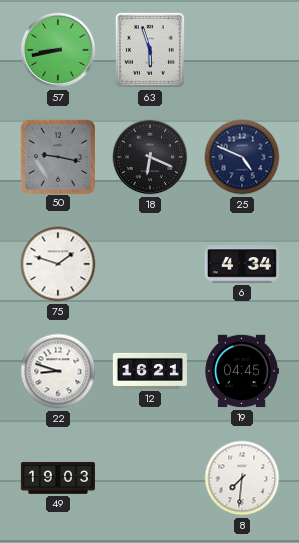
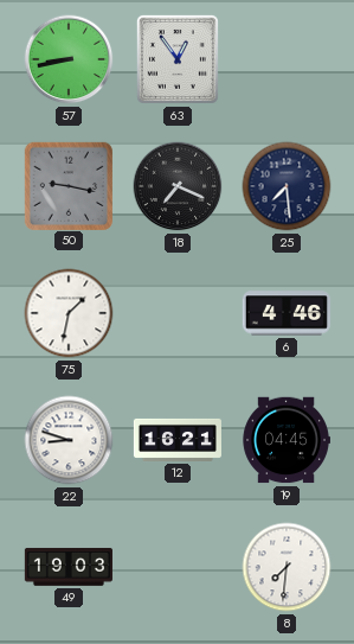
63: 5:57 -> 12:54
18: 6:19 -> 7:19
25: 4:49 -> 7:29
75: 1:48 -> 1:32
6: 4:34 -> 4:46
